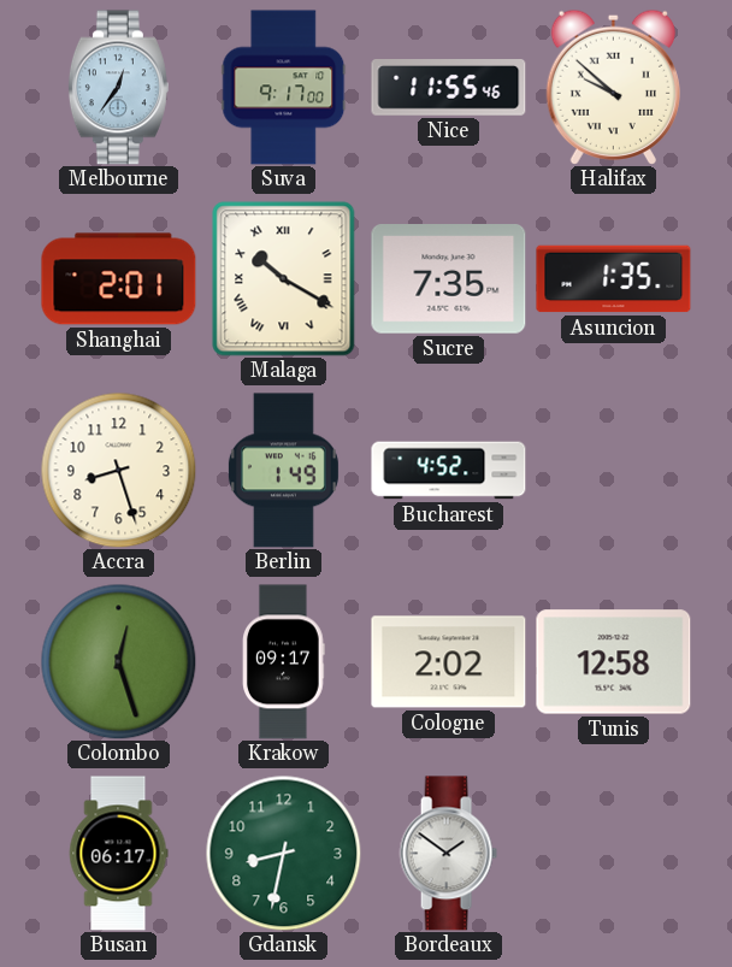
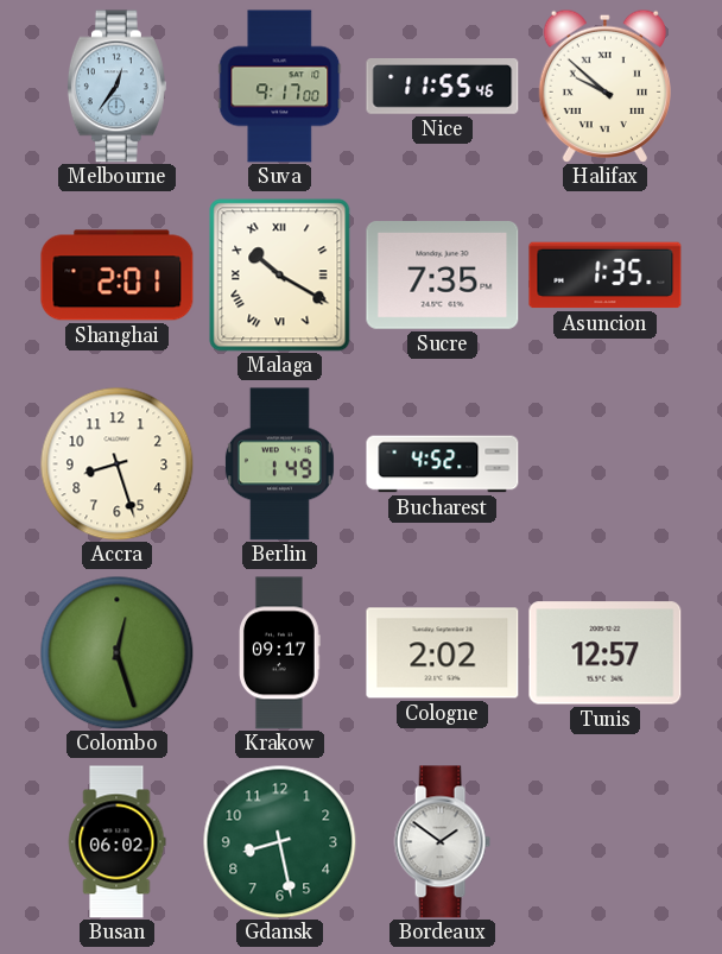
Tunis: 12:58 -> 12:57
Busan: 06:17 -> 06:02
Gdansk: 8:32 -> 8:28
